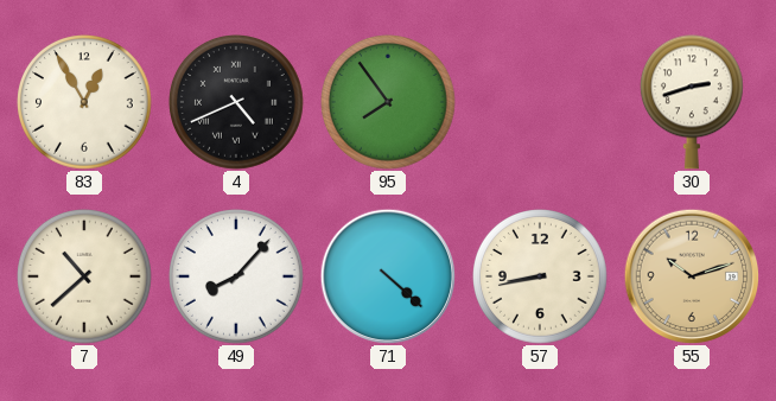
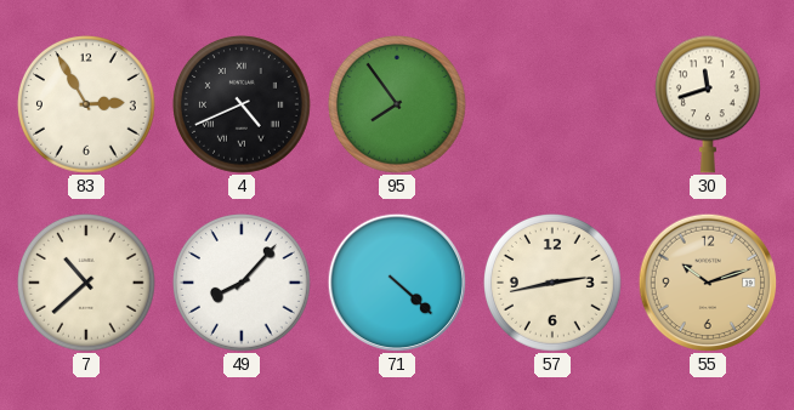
83: 12:55 -> 2:55
30: 2:42 -> 11:42
57: 8:43 -> 2:43
